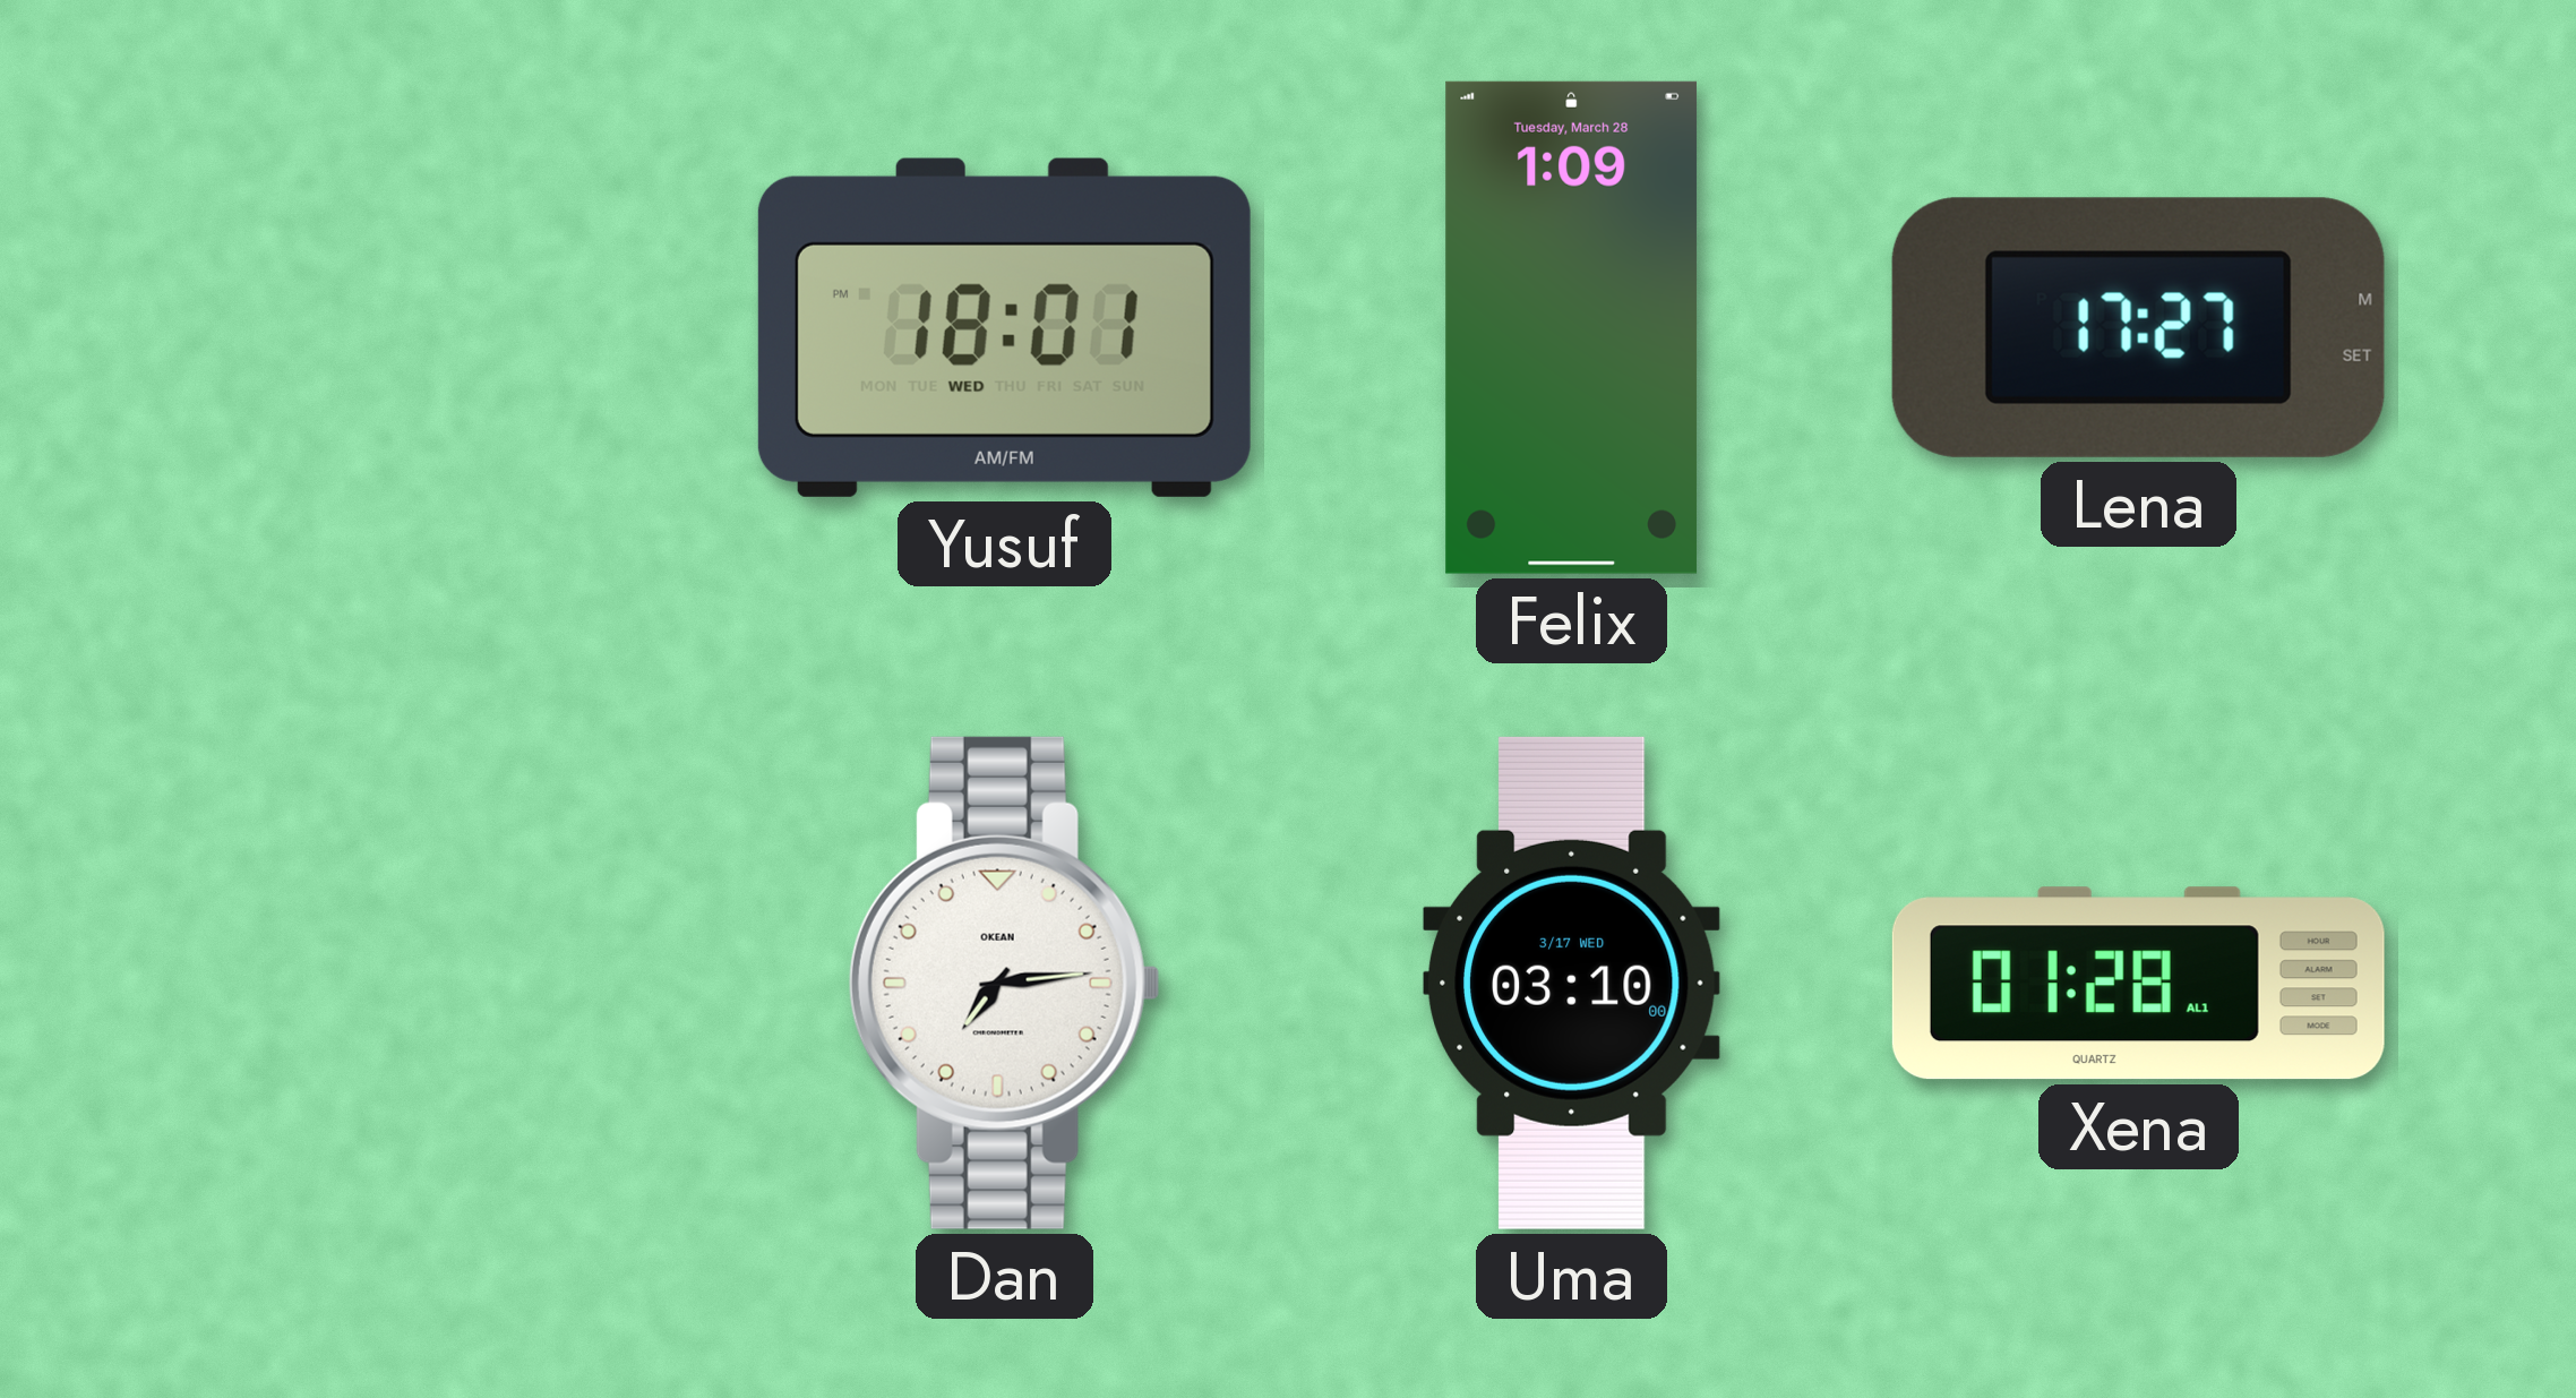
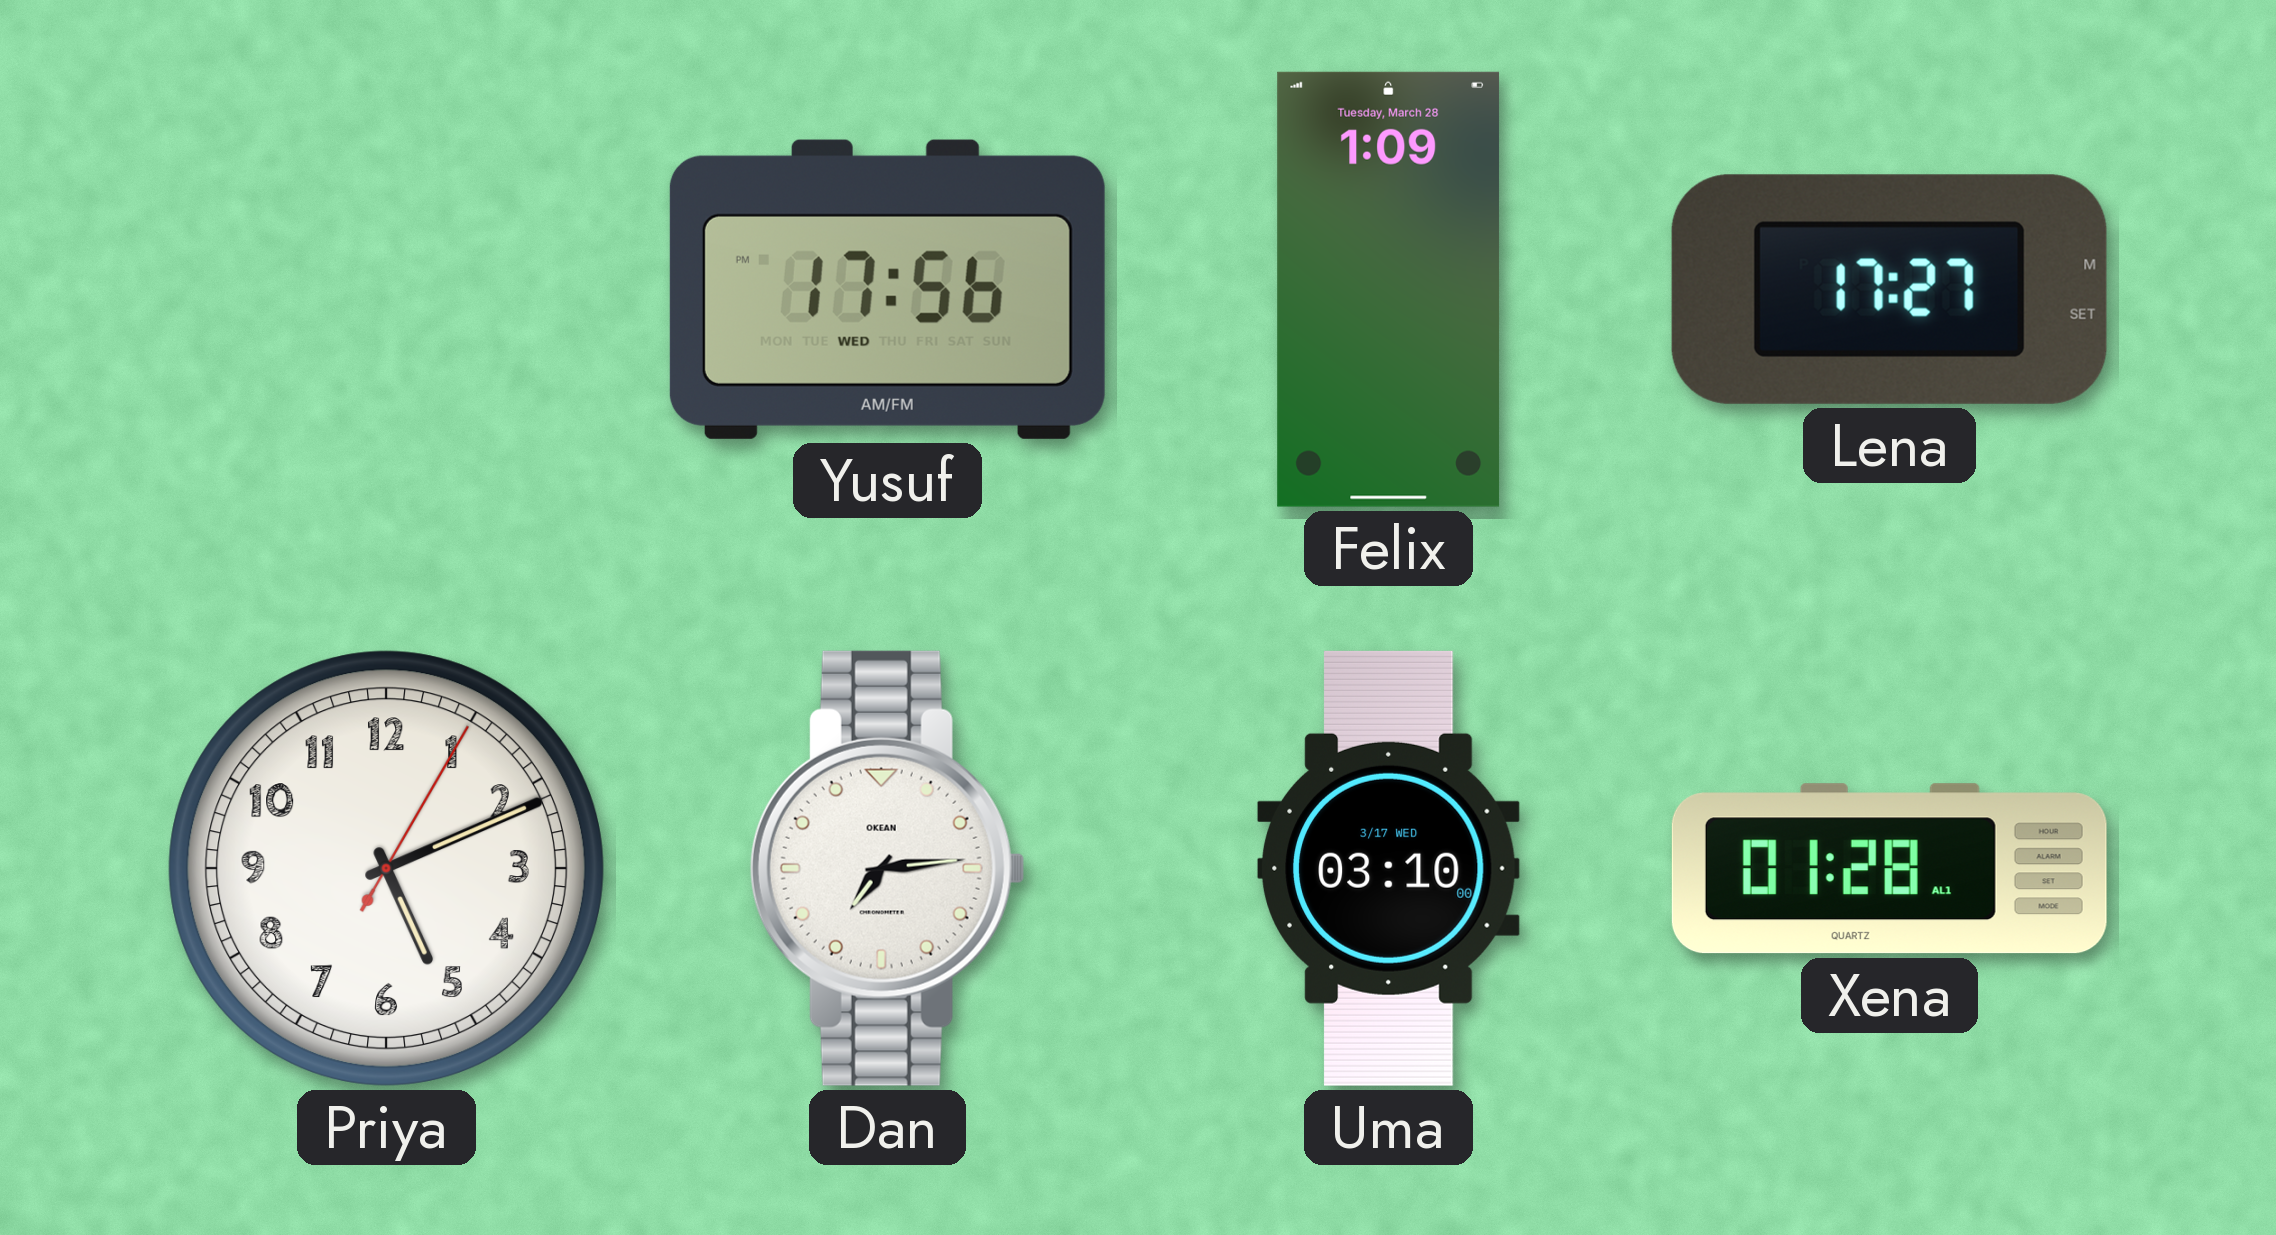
Yusuf: 18:01 -> 17:56
Priya: none -> 5:11
